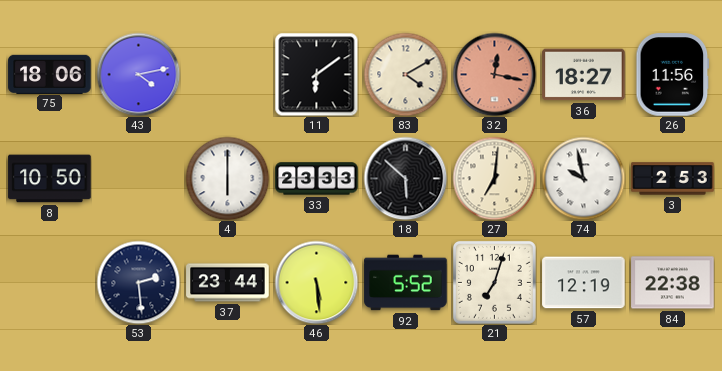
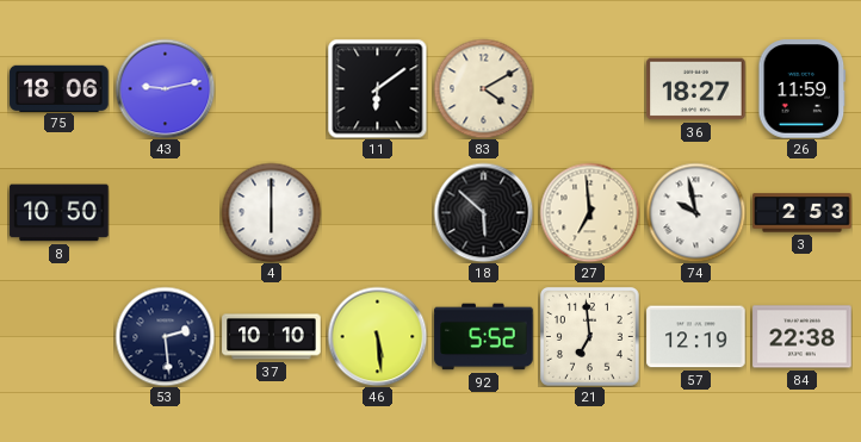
43: 4:13 -> 9:13
32: 12:17 -> none
26: 11:56 -> 11:59
33: 23:33 -> none
27: 7:01 -> 6:59
37: 23:44 -> 10:10
21: 7:03 -> 6:59
